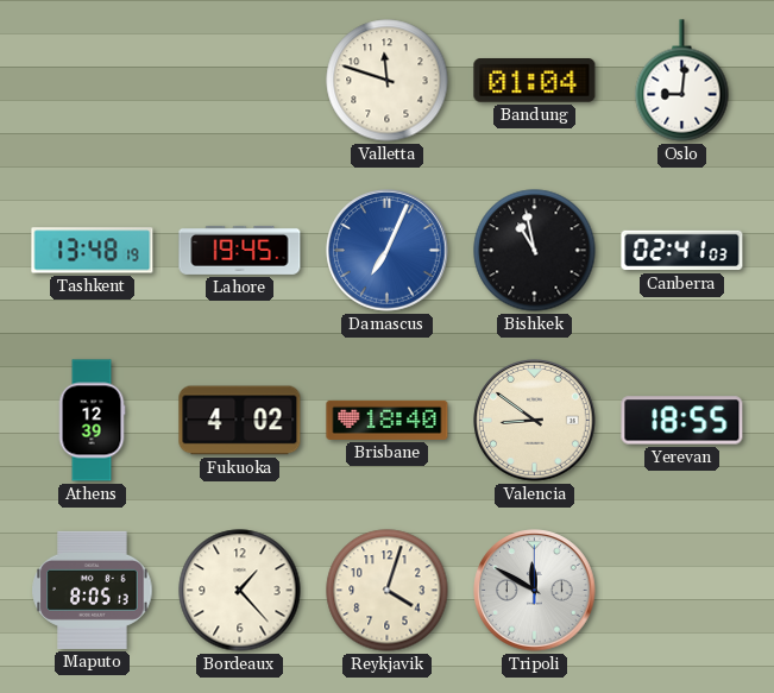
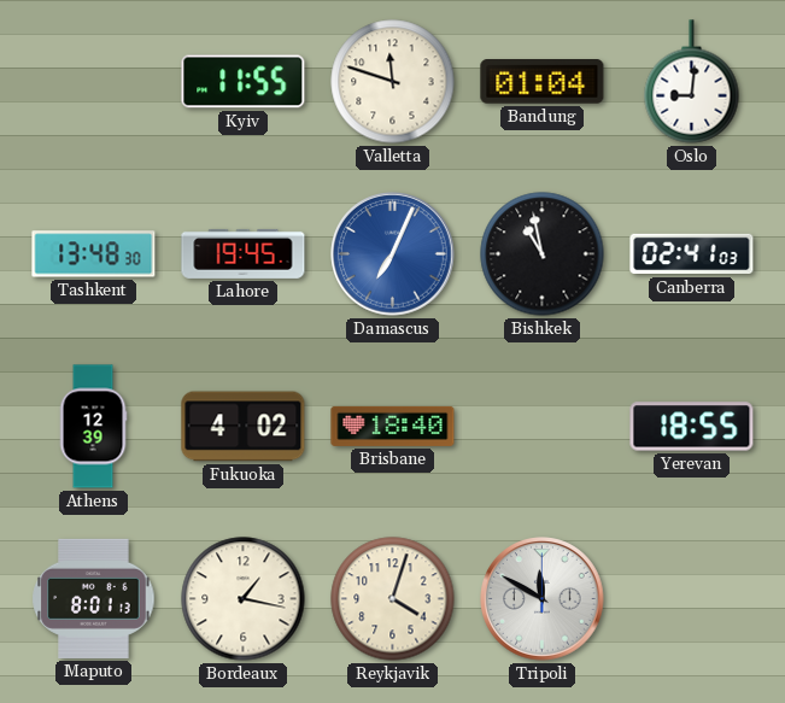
Kyiv: none -> 11:55
Tashkent: 13:48:19 -> 13:48:30
Valencia: 8:51 -> none
Maputo: 8:05 -> 8:01
Bordeaux: 1:23 -> 1:17
